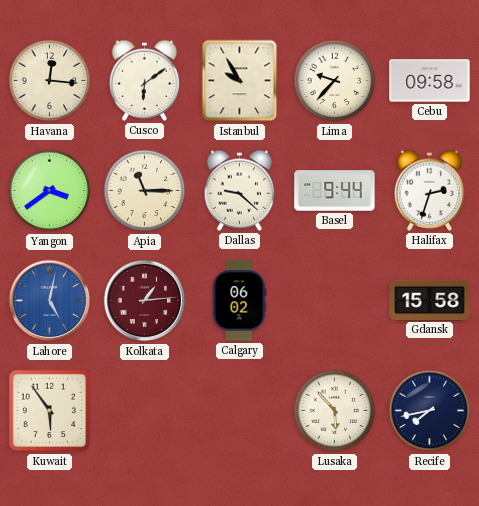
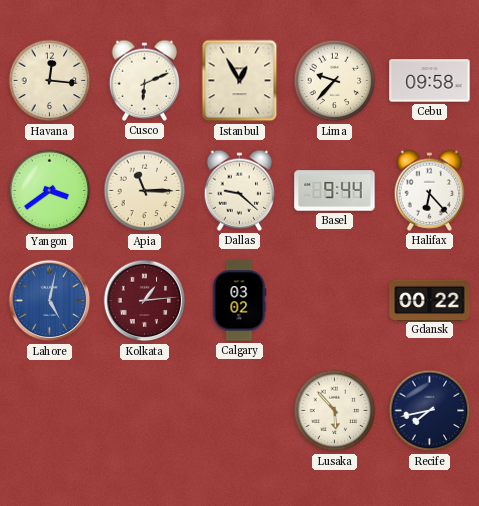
Cusco: 6:09 -> 6:11
Istanbul: 9:55 -> 12:55
Halifax: 2:33 -> 6:23
Calgary: 06:02 -> 03:02
Gdansk: 15:58 -> 00:22
Kuwait: 5:54 -> none
